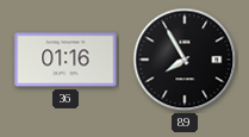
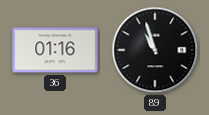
89: 7:55 -> 10:57
